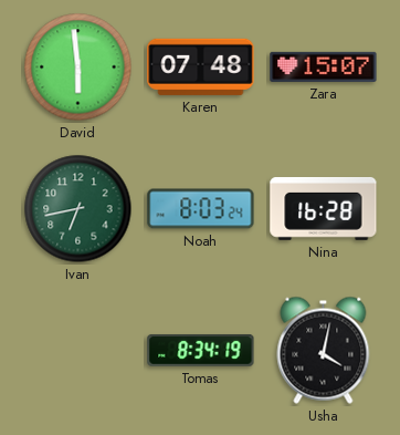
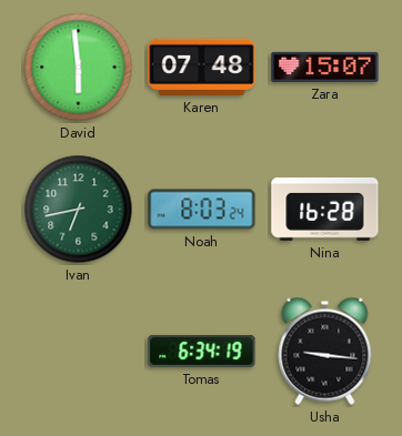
Tomas: 8:34 -> 6:34
Usha: 4:02 -> 9:16
